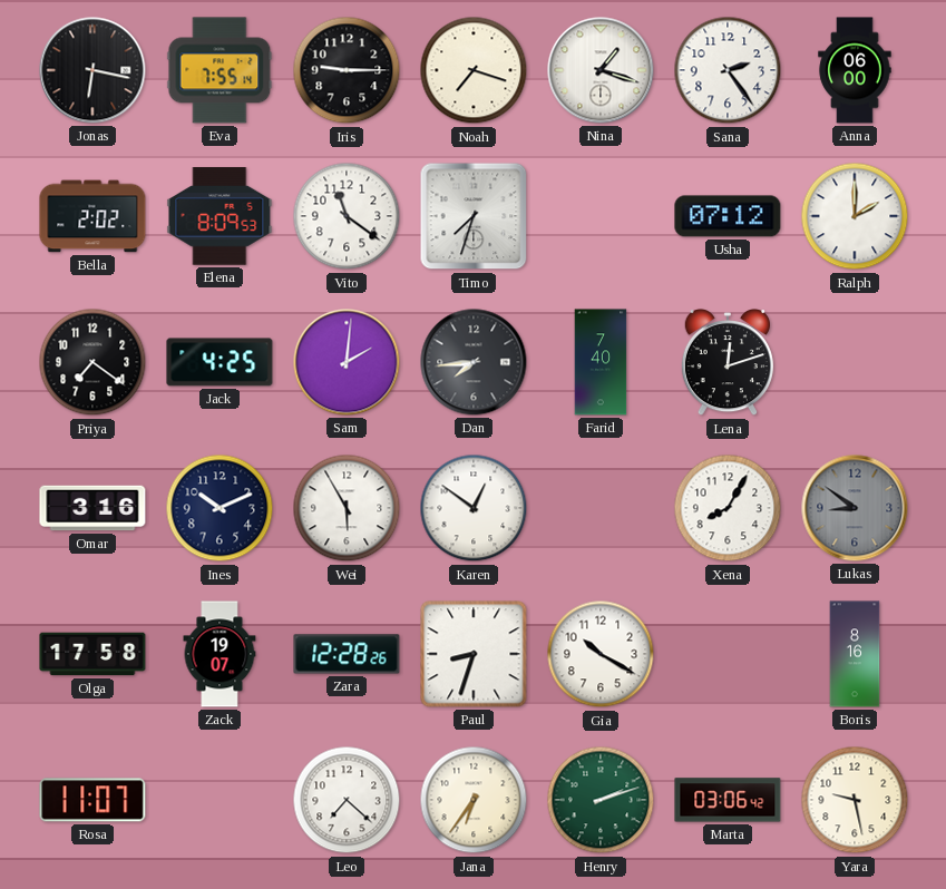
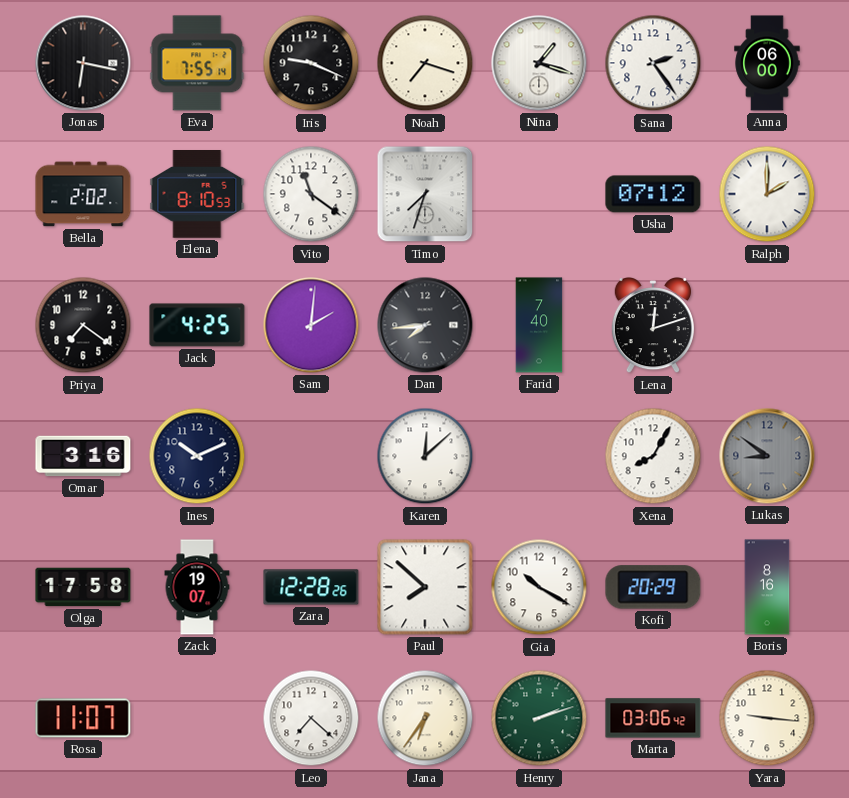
Iris: 9:15 -> 9:19
Elena: 8:09 -> 8:10
Wei: 5:55 -> none
Karen: 12:51 -> 12:08
Paul: 8:33 -> 7:52
Kofi: none -> 20:29
Yara: 9:28 -> 9:16
